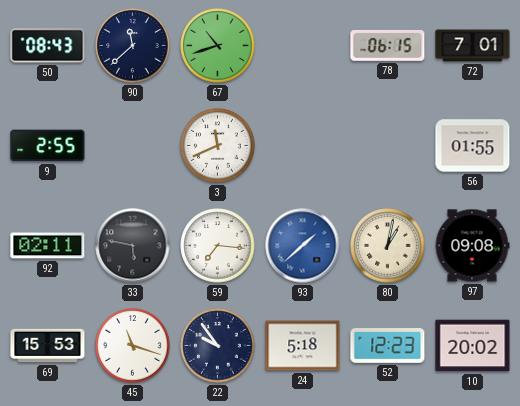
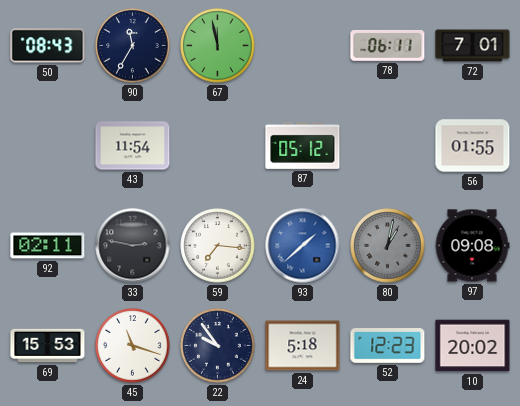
90: 11:38 -> 11:35
67: 10:42 -> 11:58
78: 06:15 -> 06:11
9: 2:55 -> none
43: none -> 11:54
3: 11:41 -> none
87: none -> 05:12
33: 5:47 -> 2:47
80 dial: cream -> grey
